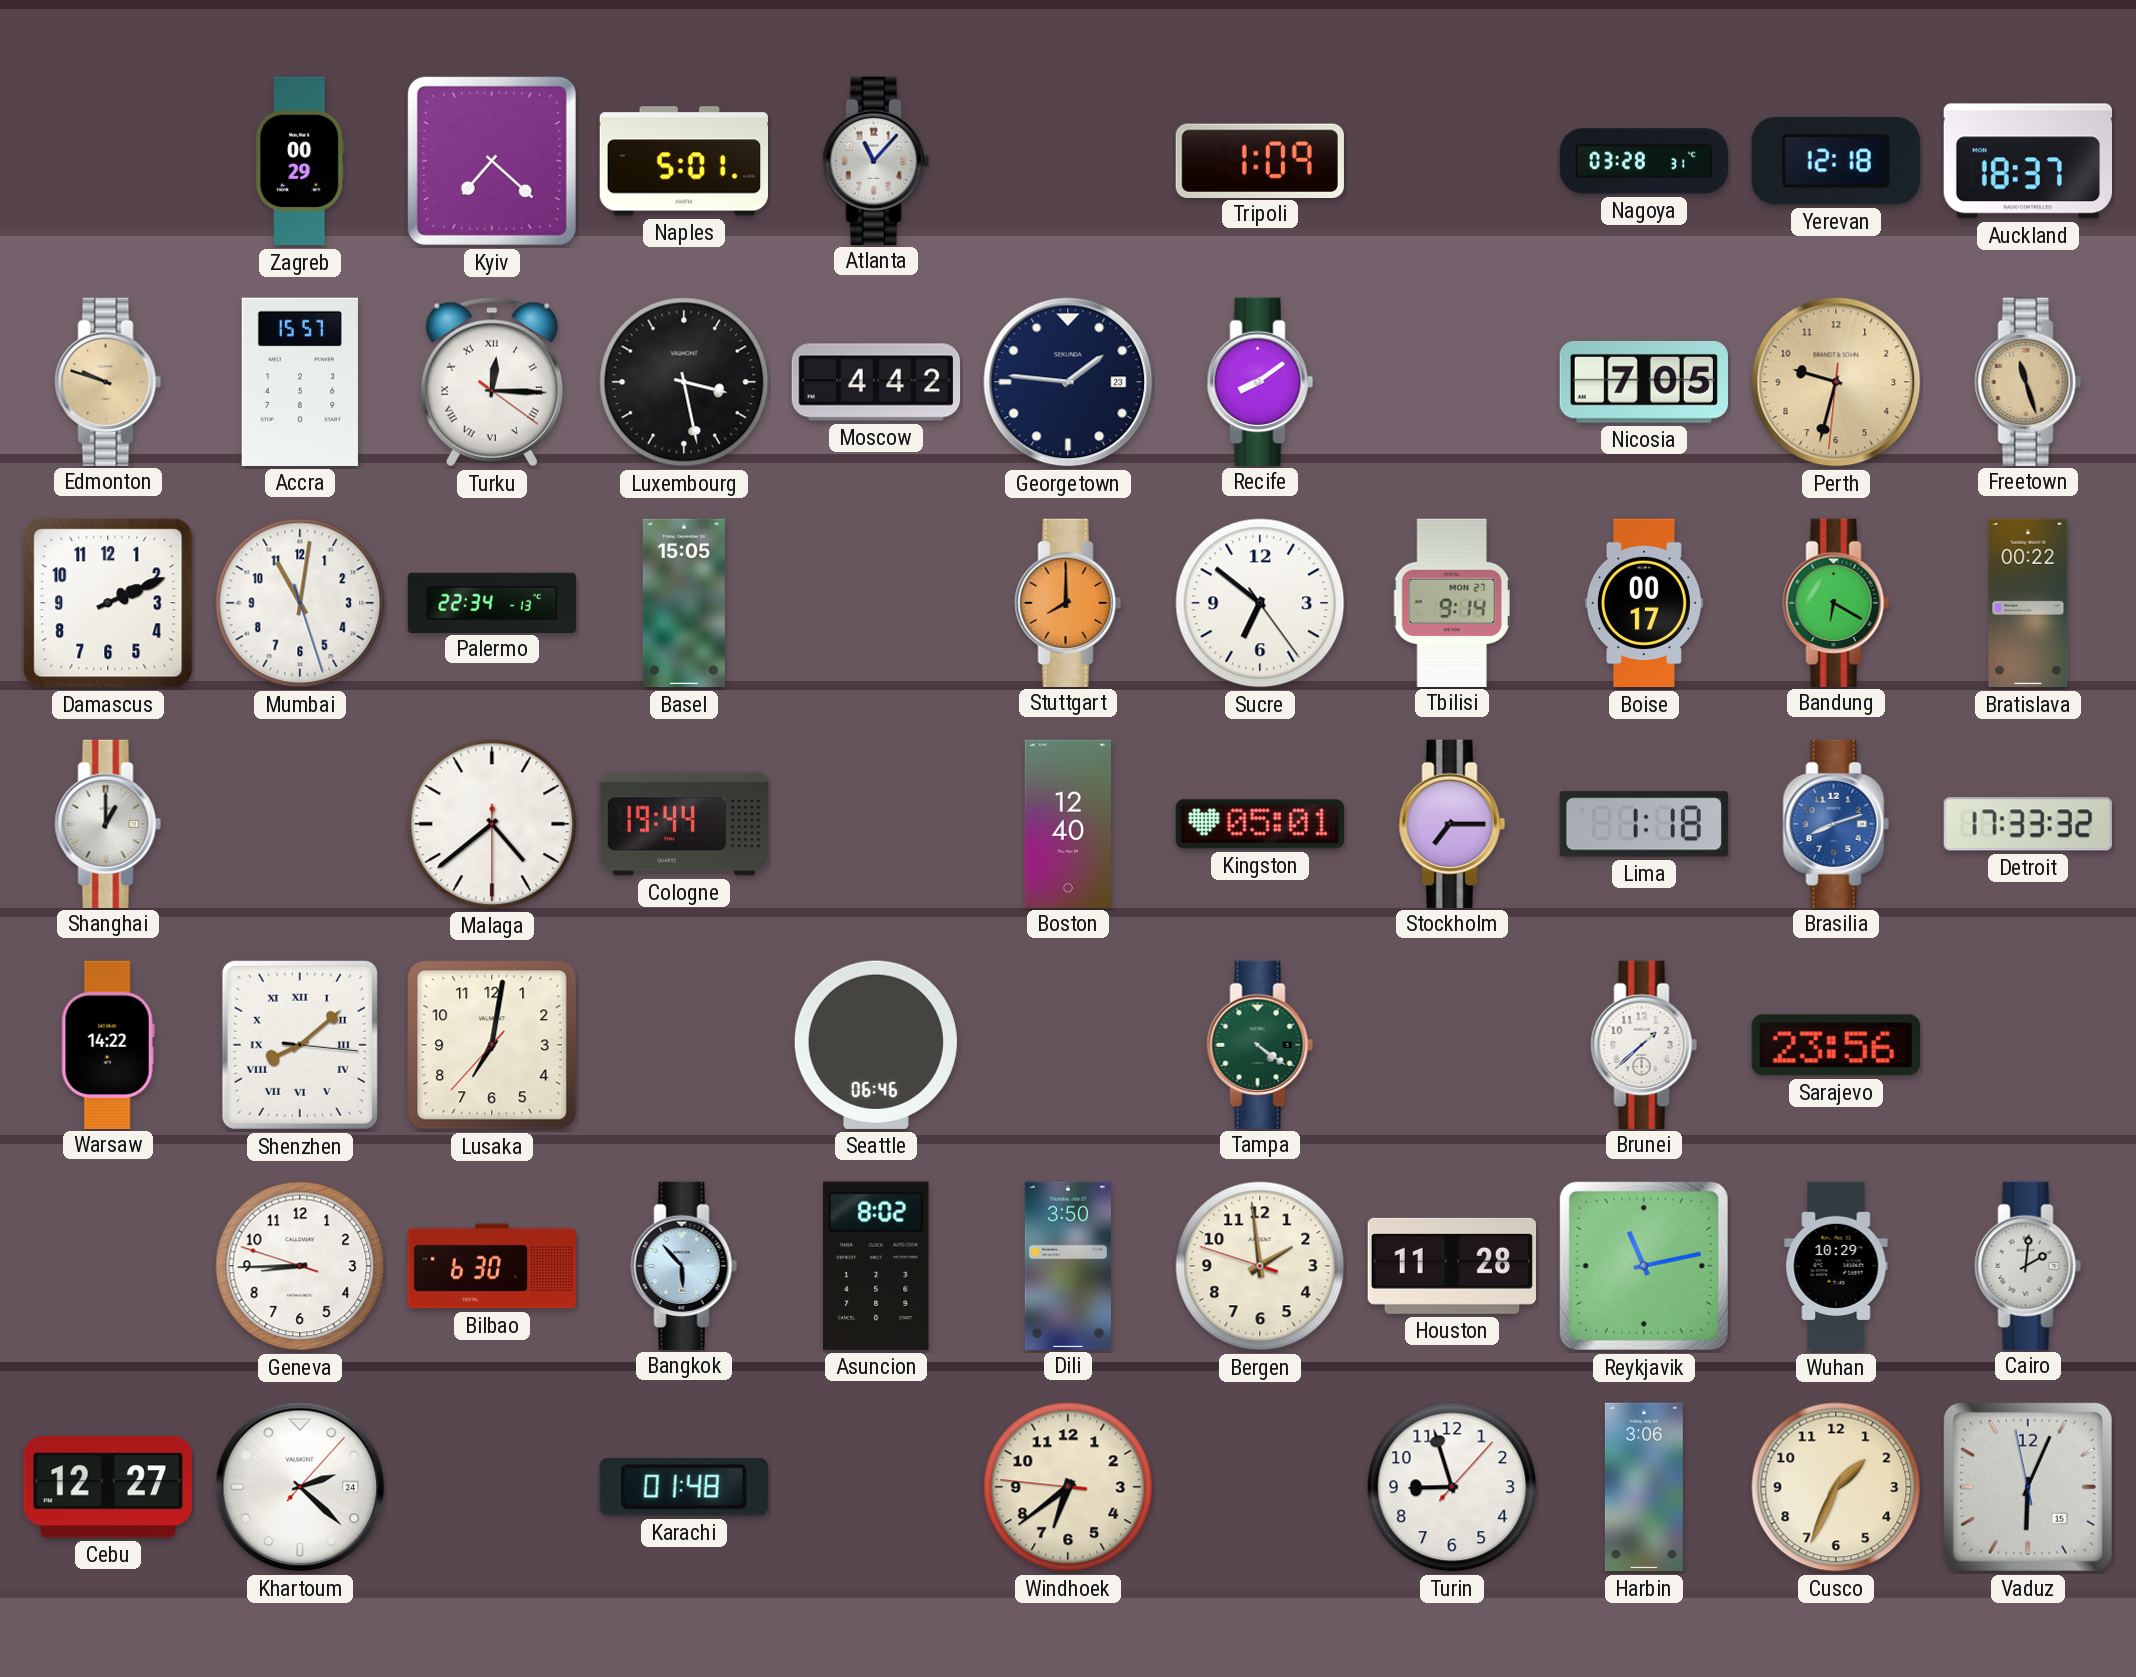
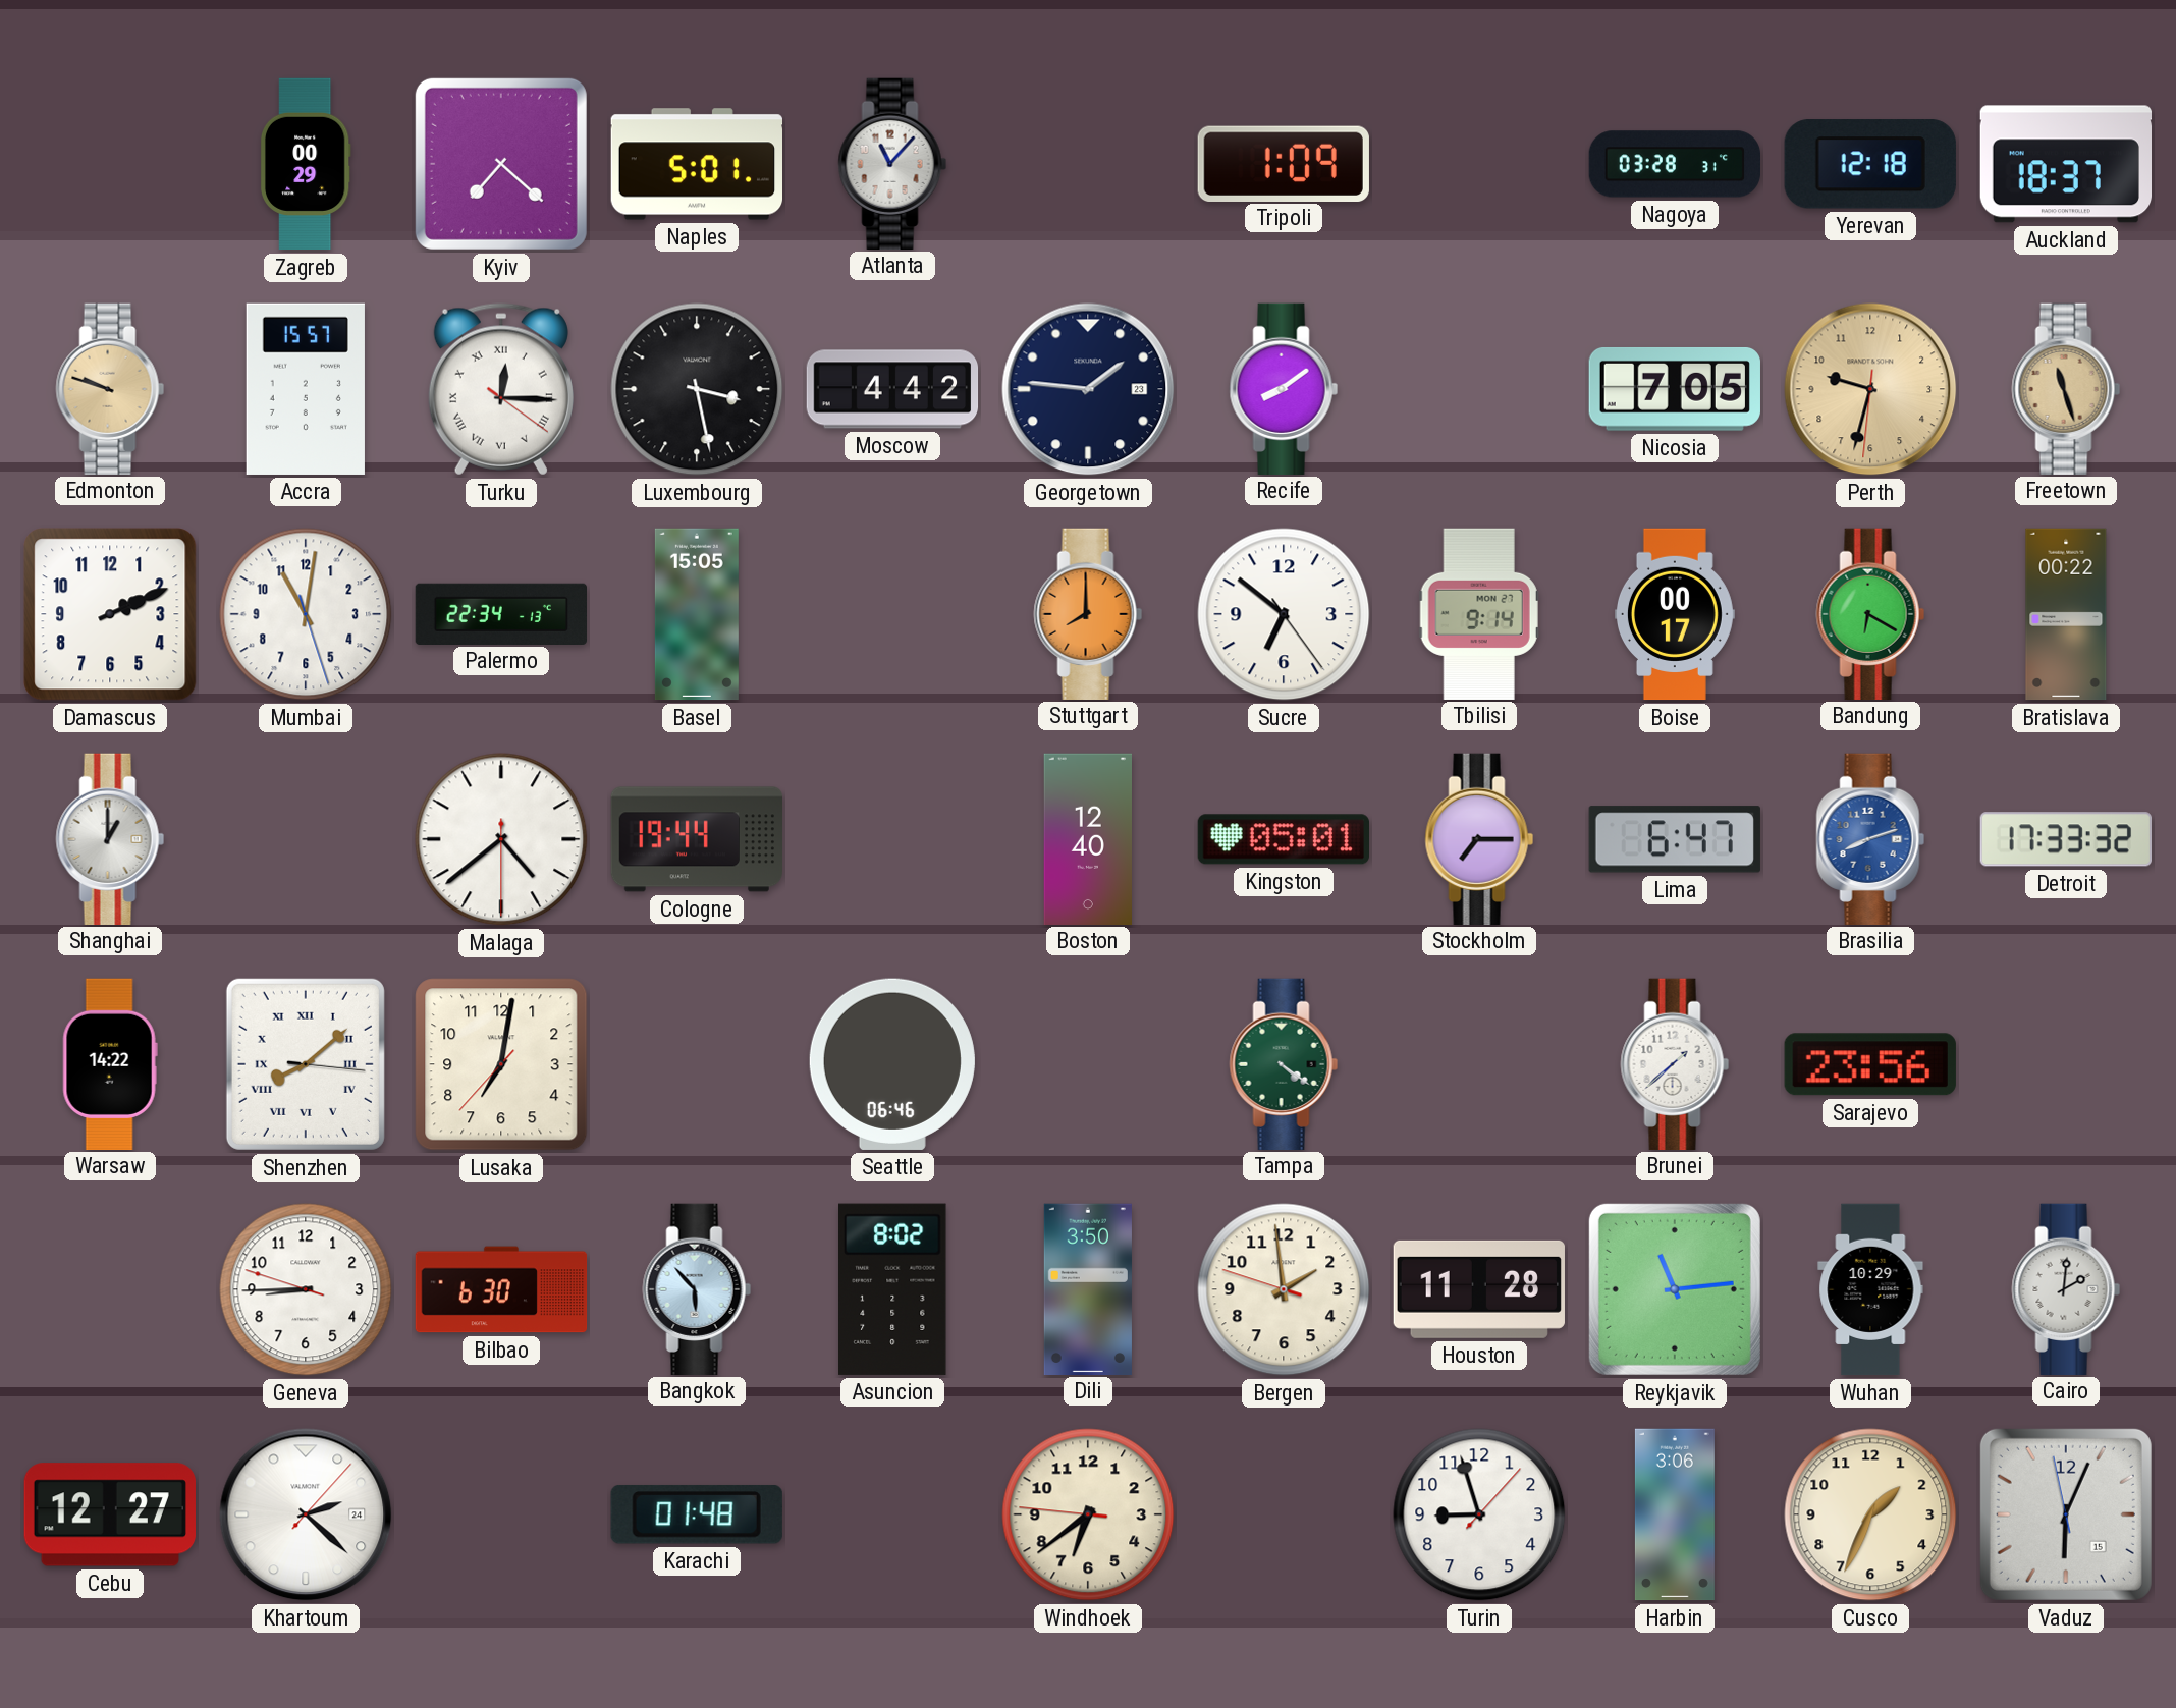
Lima: 1:18 -> 6:47
Reykjavik: 11:13 -> 11:14
